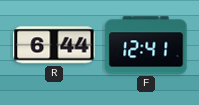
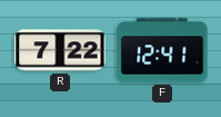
R: 6:44 -> 7:22
